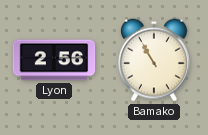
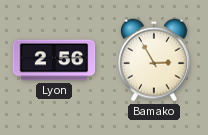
Bamako: 10:55 -> 2:55
